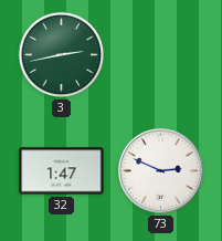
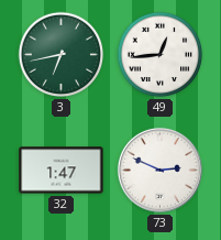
3: 2:43 -> 6:43
49: none -> 12:44
